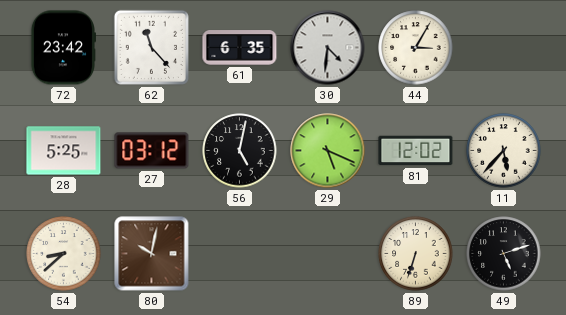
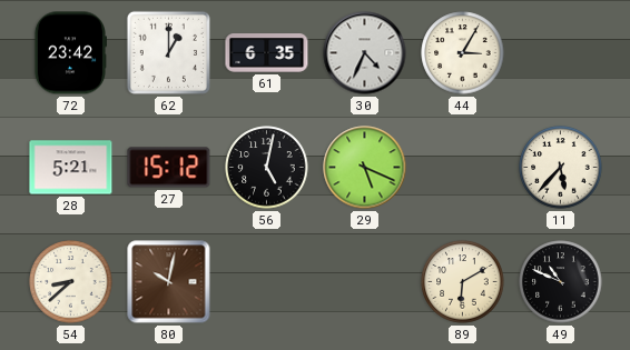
62: 11:23 -> 1:00
30: 4:31 -> 4:34
28: 5:25 -> 5:21
27: 03:12 -> 15:12
81: 12:02 -> none
89: 6:33 -> 6:10
49: 5:12 -> 10:49
